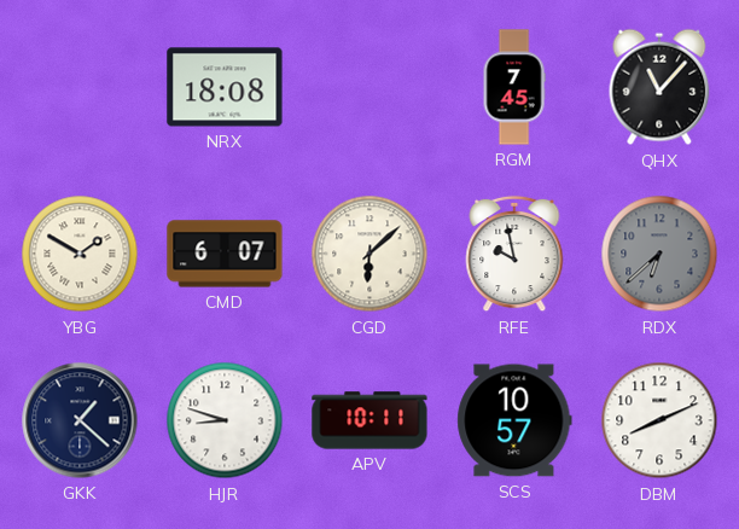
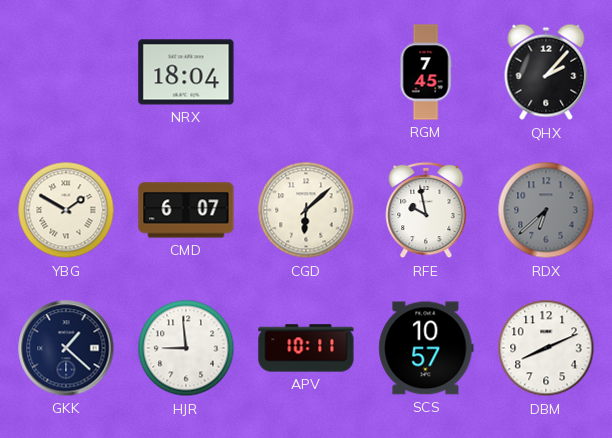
NRX: 18:08 -> 18:04
QHX: 11:07 -> 2:07
HJR: 8:48 -> 8:59
